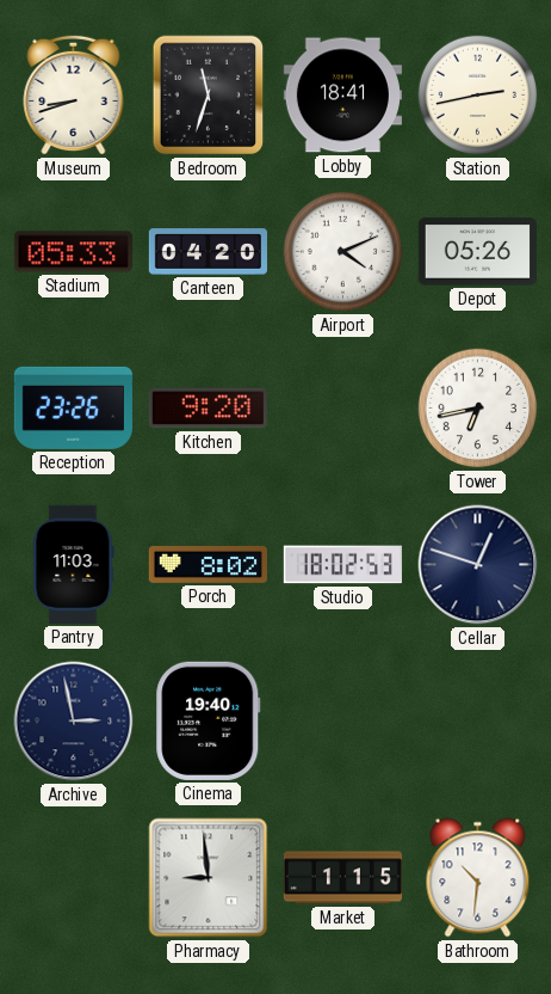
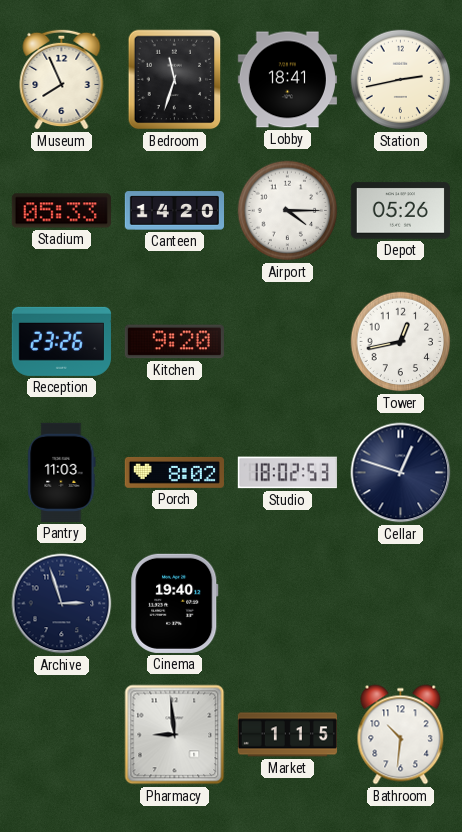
Museum: 8:42 -> 7:56
Canteen: 04:20 -> 14:20
Airport: 4:11 -> 4:15
Tower: 6:43 -> 12:43
Archive: 2:58 -> 2:57
